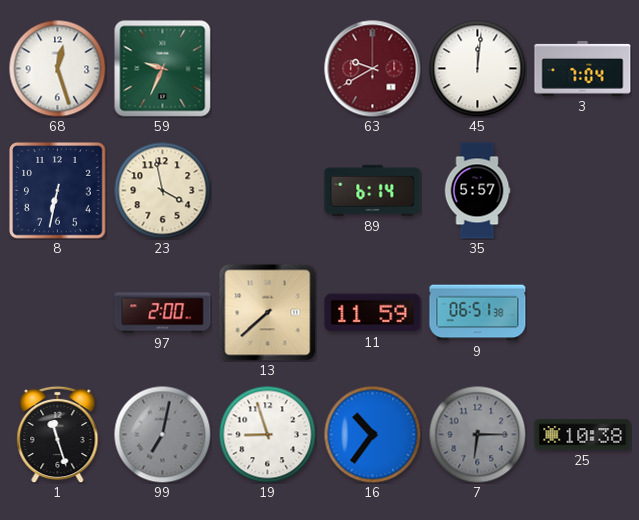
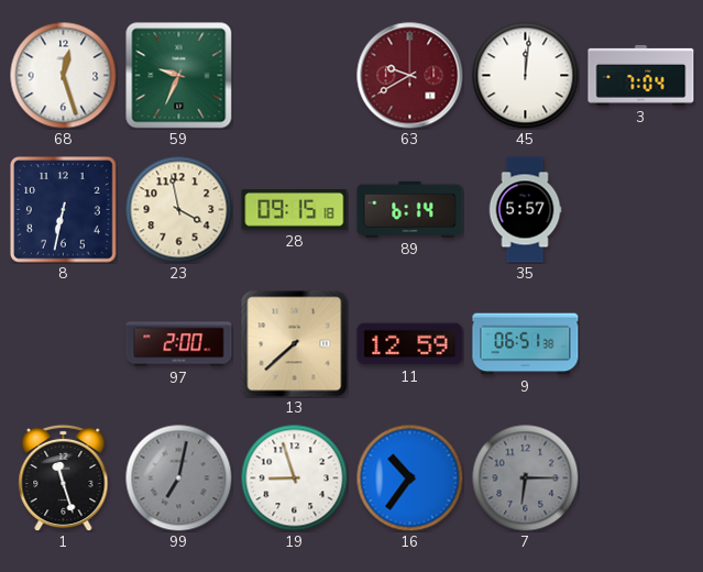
28: none -> 09:15
11: 11:59 -> 12:59
25: 10:38 -> none
